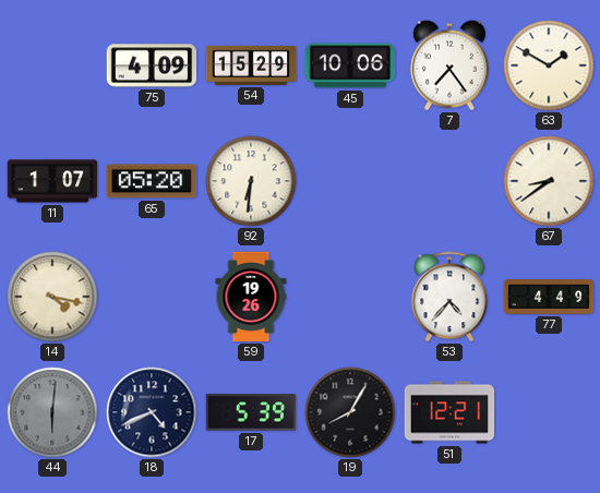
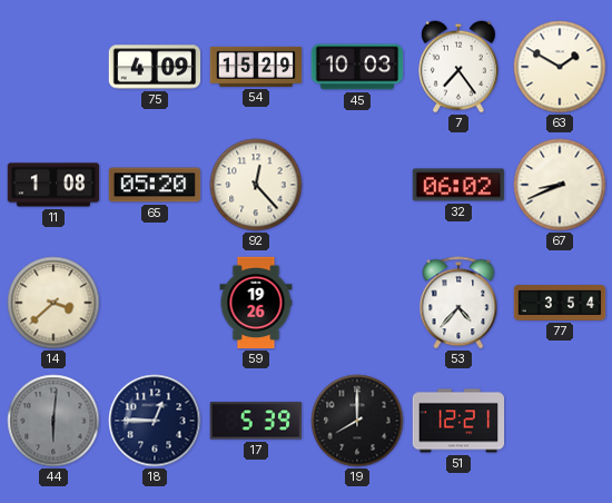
45: 10:06 -> 10:03
11: 1:07 -> 1:08
92: 6:31 -> 12:23
32: none -> 06:02
67: 8:39 -> 8:41
14: 4:17 -> 3:38
77: 4:49 -> 3:54
18: 4:41 -> 12:45
19: 8:05 -> 8:00
